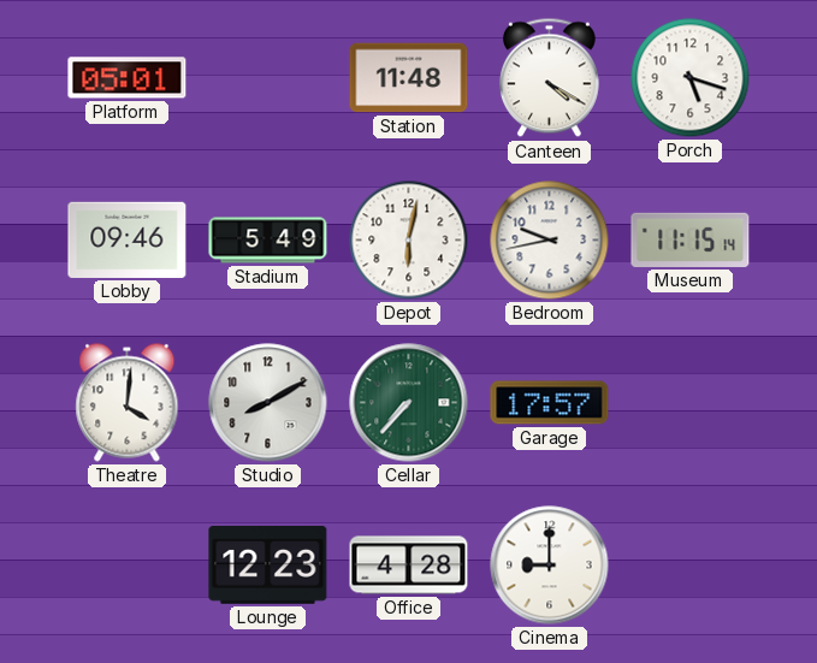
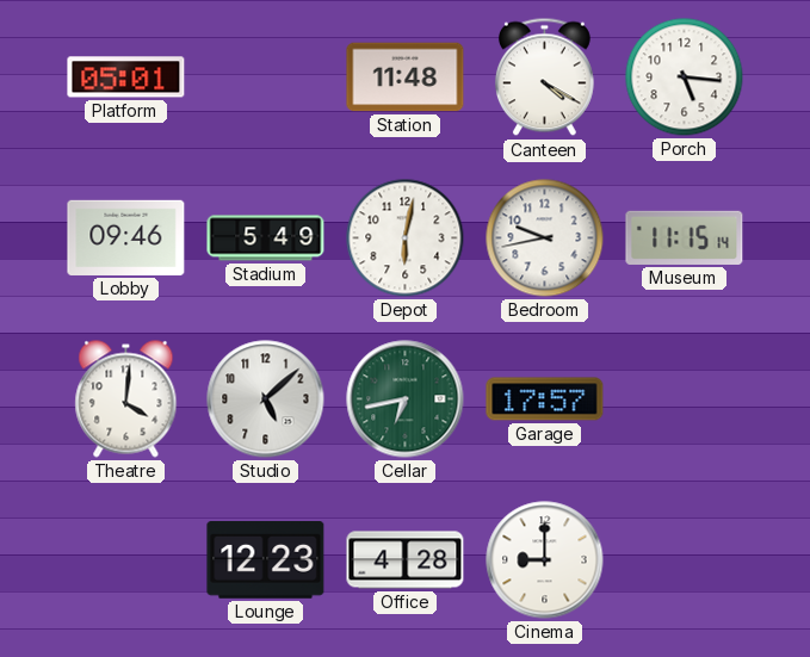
Porch: 5:18 -> 5:16
Studio: 8:10 -> 5:08
Cellar: 7:37 -> 6:43
